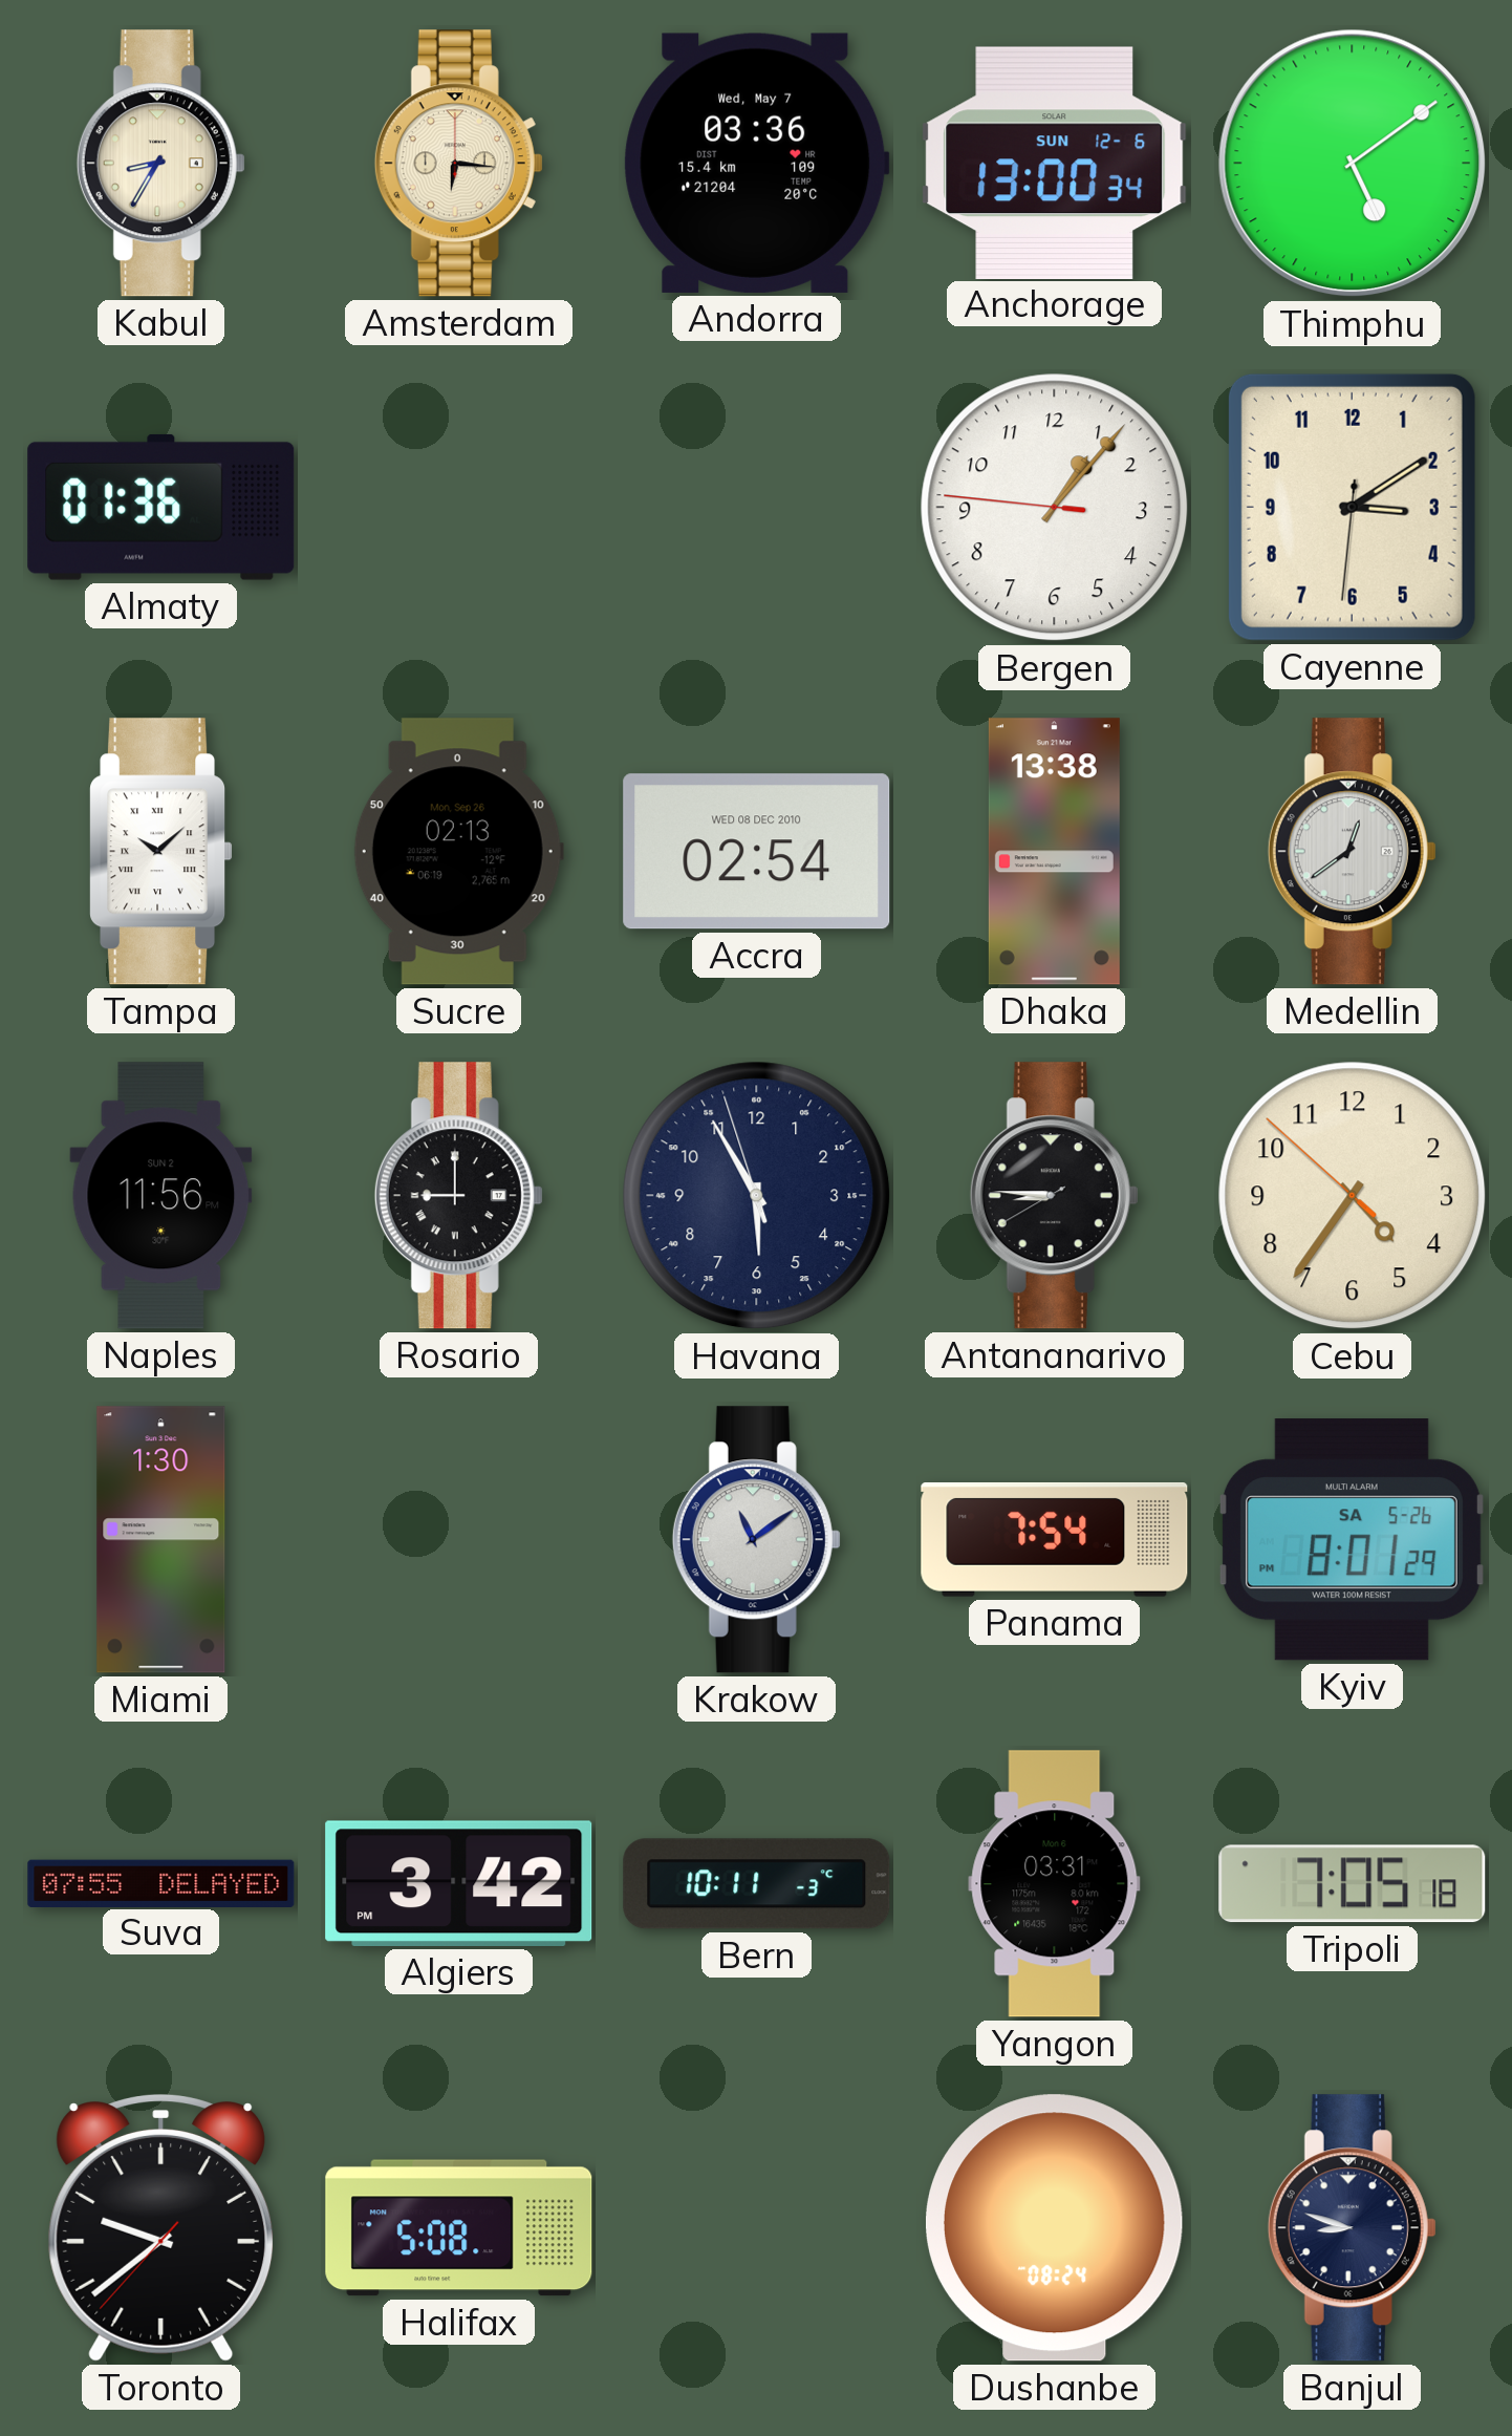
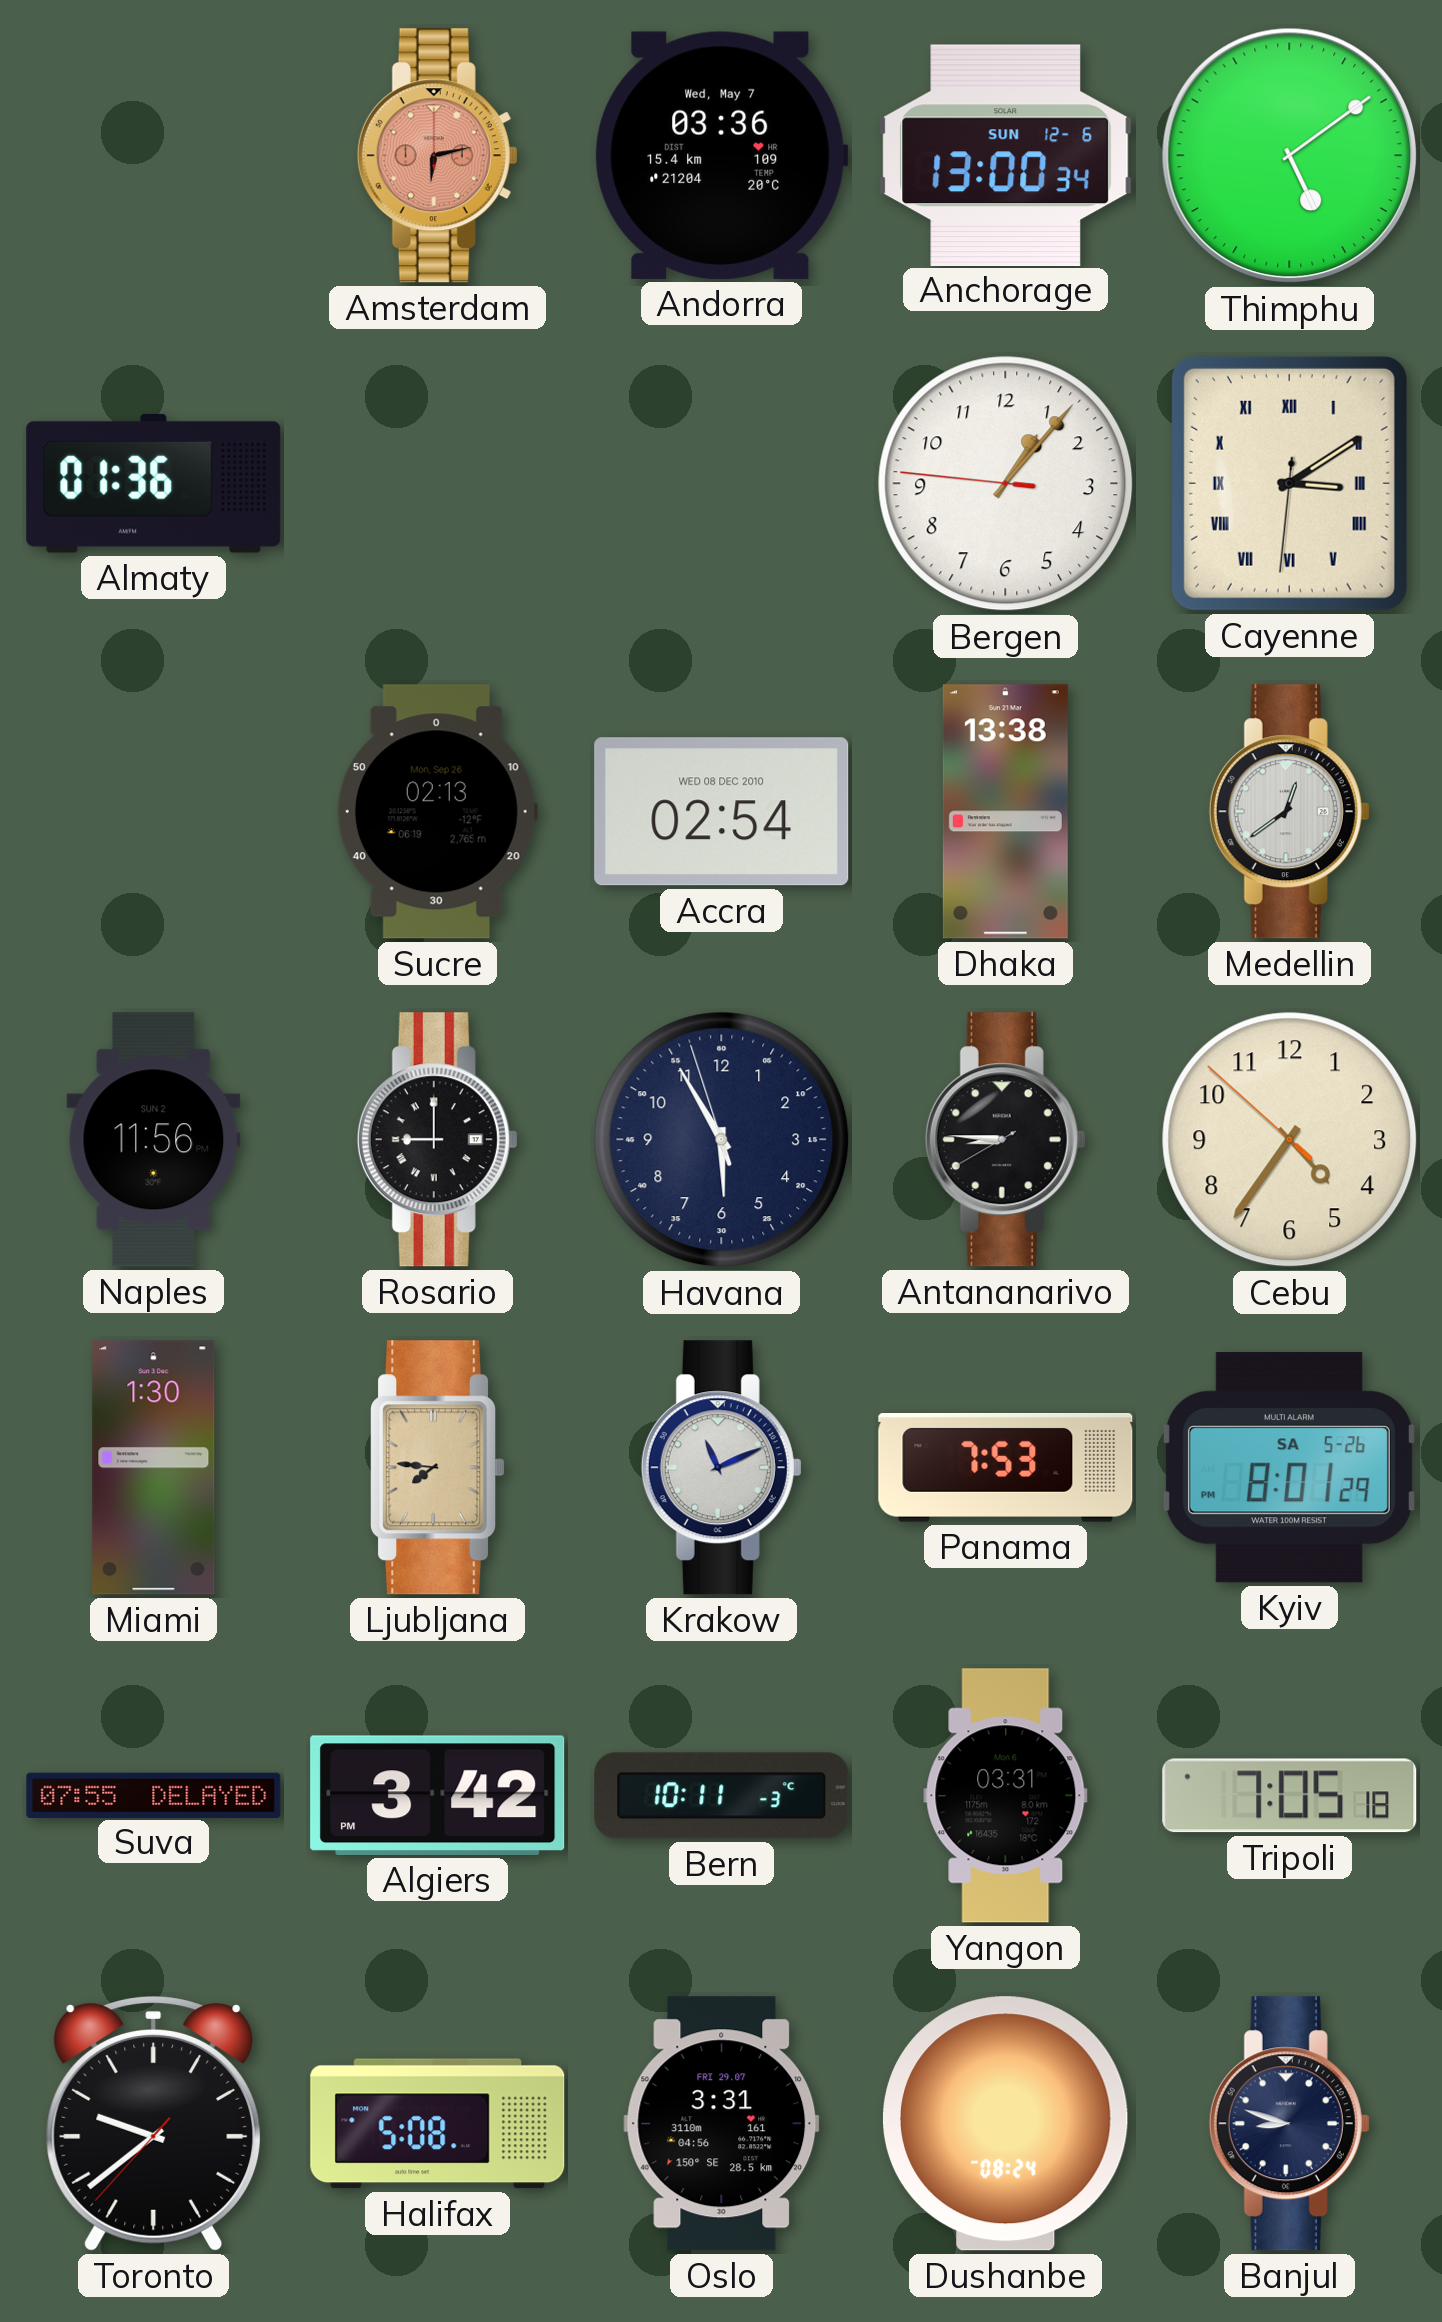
Kabul: 8:35 -> none
Amsterdam: 6:16 -> 6:13
Amsterdam dial: cream -> salmon
Cayenne numerals: Arabic -> Roman
Tampa: 10:08 -> none
Ljubljana: none -> 7:46
Krakow: 11:09 -> 11:11
Panama: 7:54 -> 7:53
Oslo: none -> 3:31
